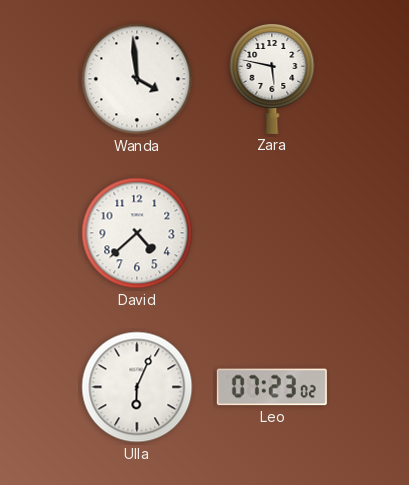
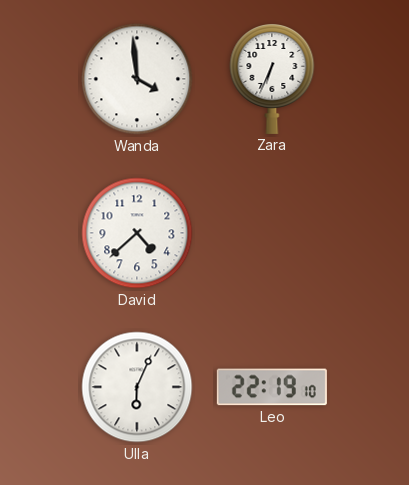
Zara: 5:47 -> 6:34
Leo: 07:23 -> 22:19
